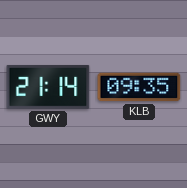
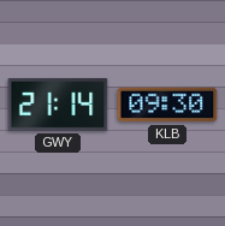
KLB: 09:35 -> 09:30
